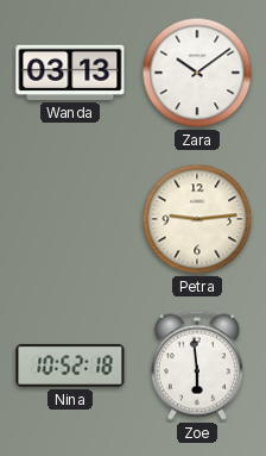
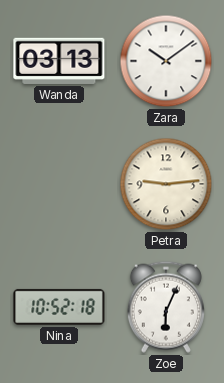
Zoe: 5:59 -> 6:04
